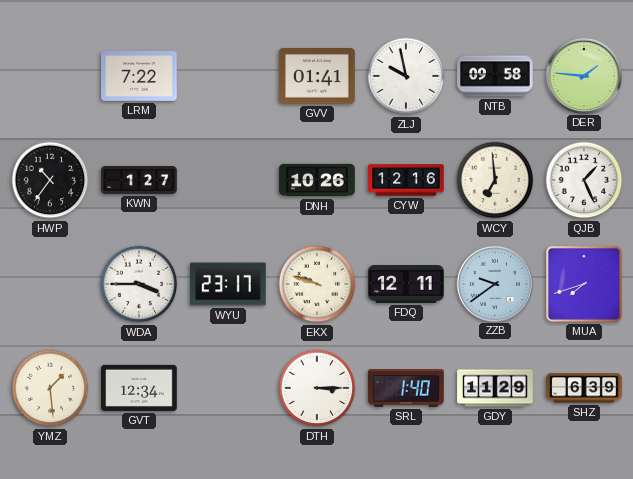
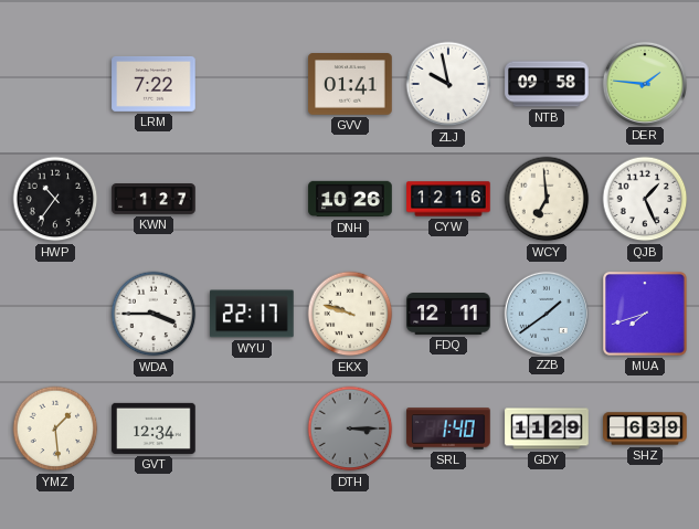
WYU: 23:17 -> 22:17
ZZB: 9:39 -> 1:39
DTH dial: white -> grey
